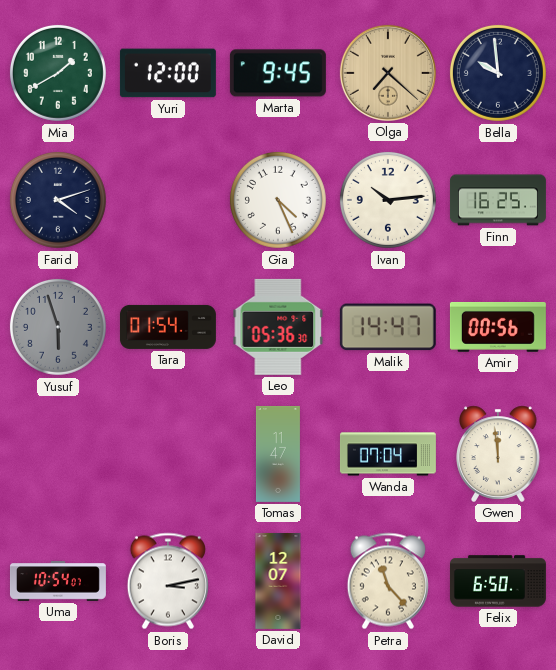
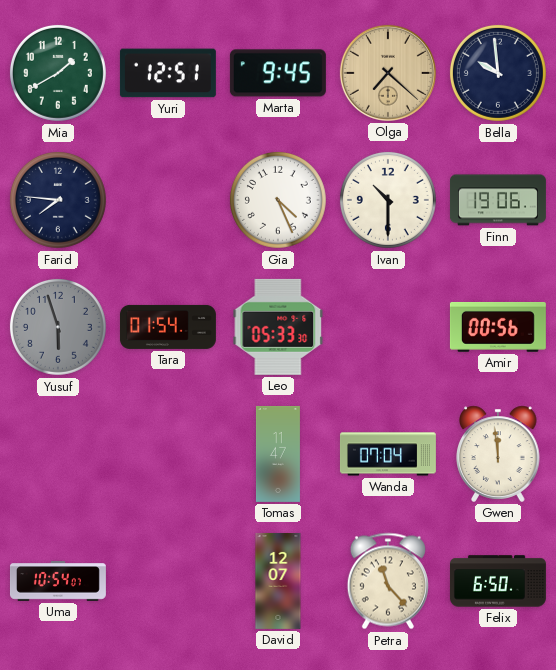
Yuri: 12:00 -> 12:51
Farid: 4:12 -> 7:46
Ivan: 10:14 -> 10:30
Finn: 16:25 -> 19:06
Leo: 05:36 -> 05:33
Malik: 14:47 -> none
Boris: 3:13 -> none
